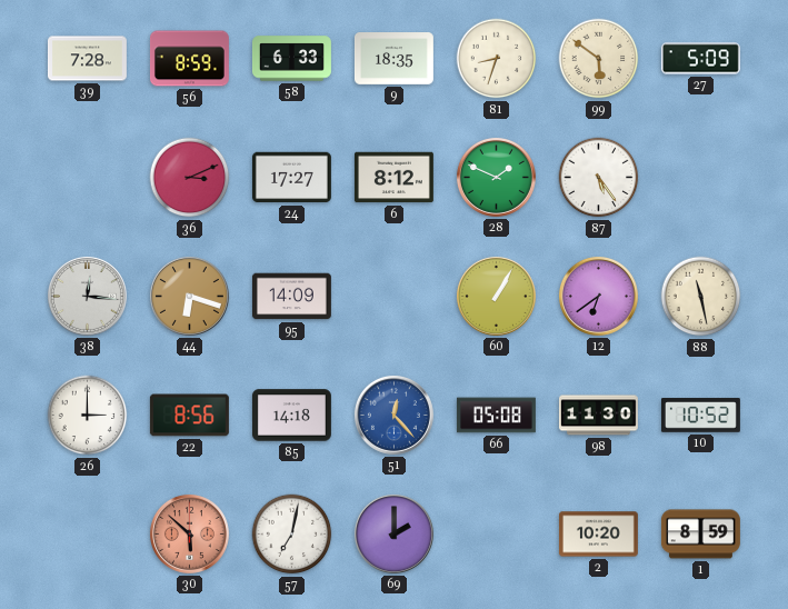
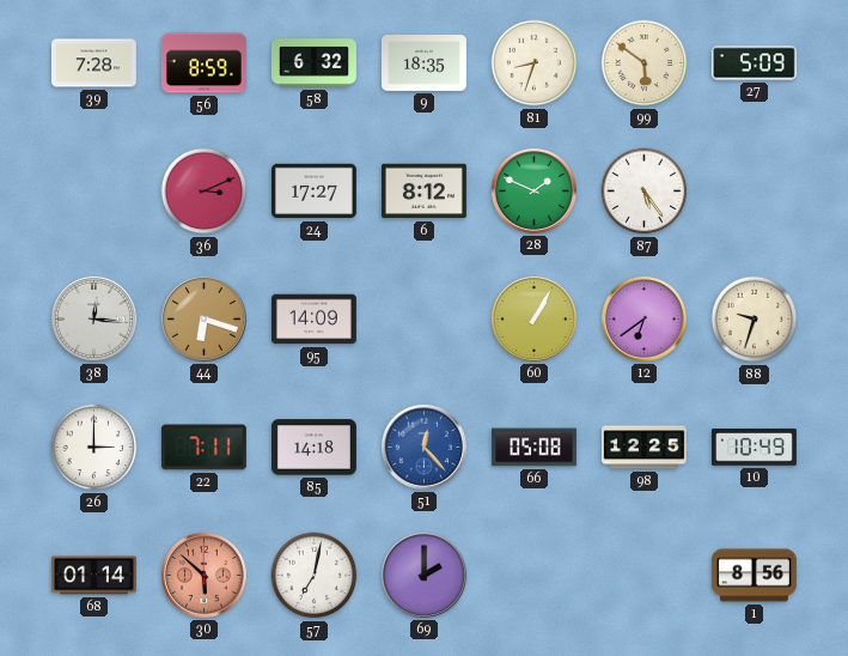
58: 6:33 -> 6:32
88: 11:28 -> 9:33
22: 8:56 -> 7:11
98: 11:30 -> 12:25
10: 10:52 -> 10:49
68: none -> 01:14
2: 10:20 -> none
1: 8:59 -> 8:56
